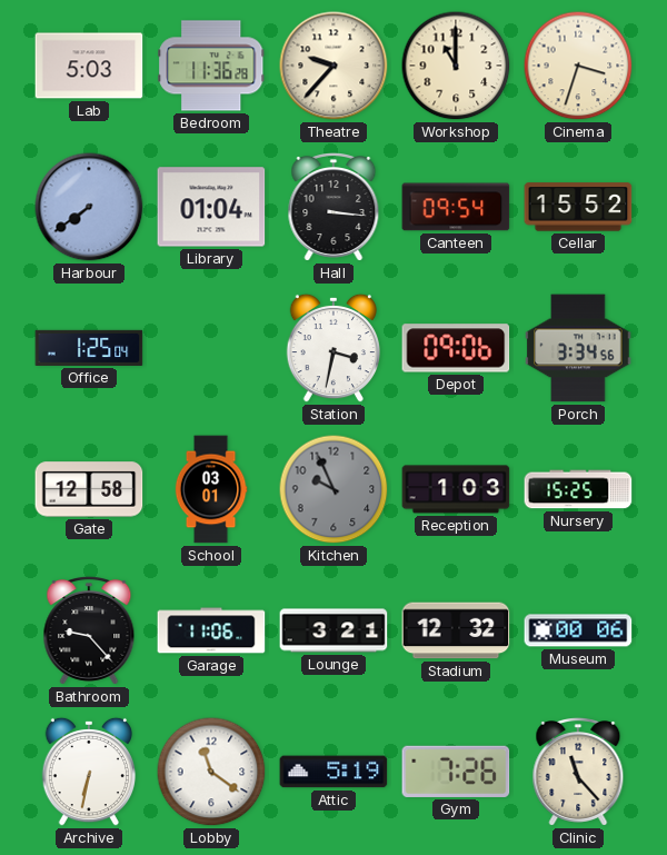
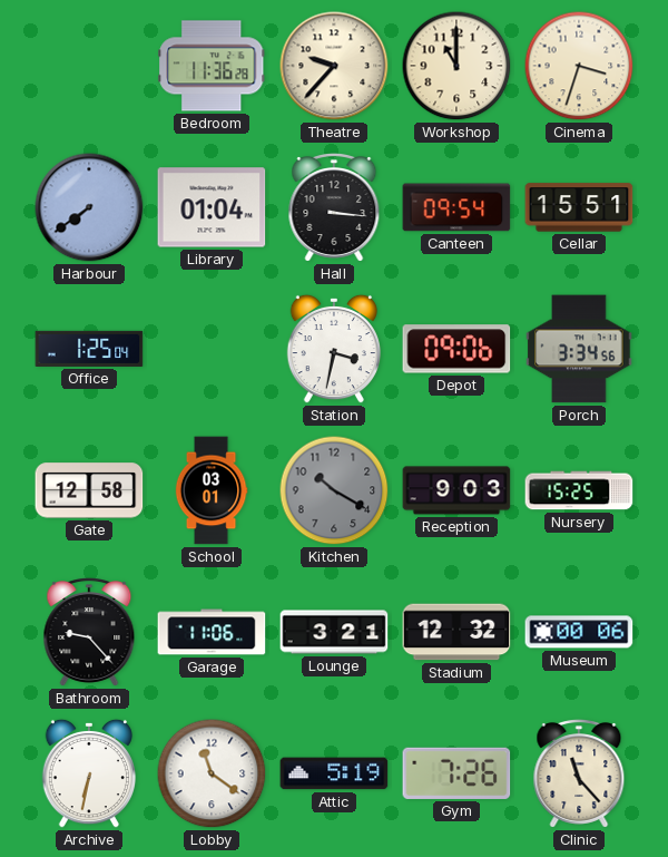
Lab: 5:03 -> none
Cellar: 15:52 -> 15:51
Kitchen: 9:56 -> 10:20
Reception: 1:03 -> 9:03
